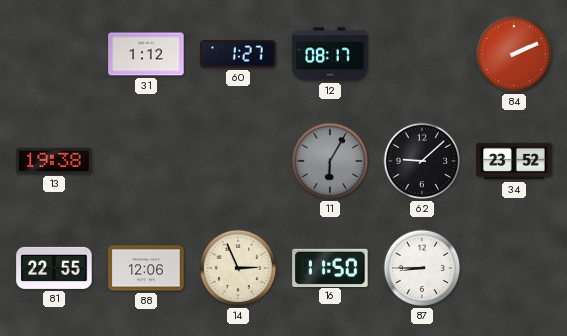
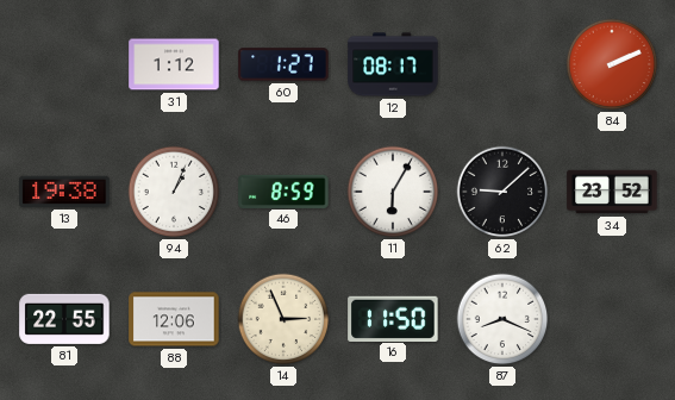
94: none -> 1:04
46: none -> 8:59
11 dial: grey -> white
87: 8:45 -> 8:19
